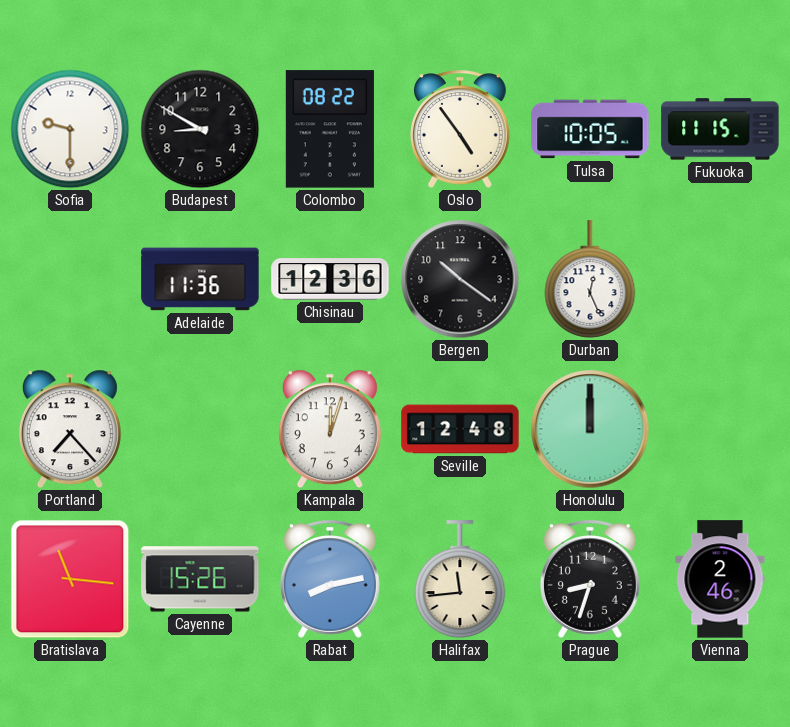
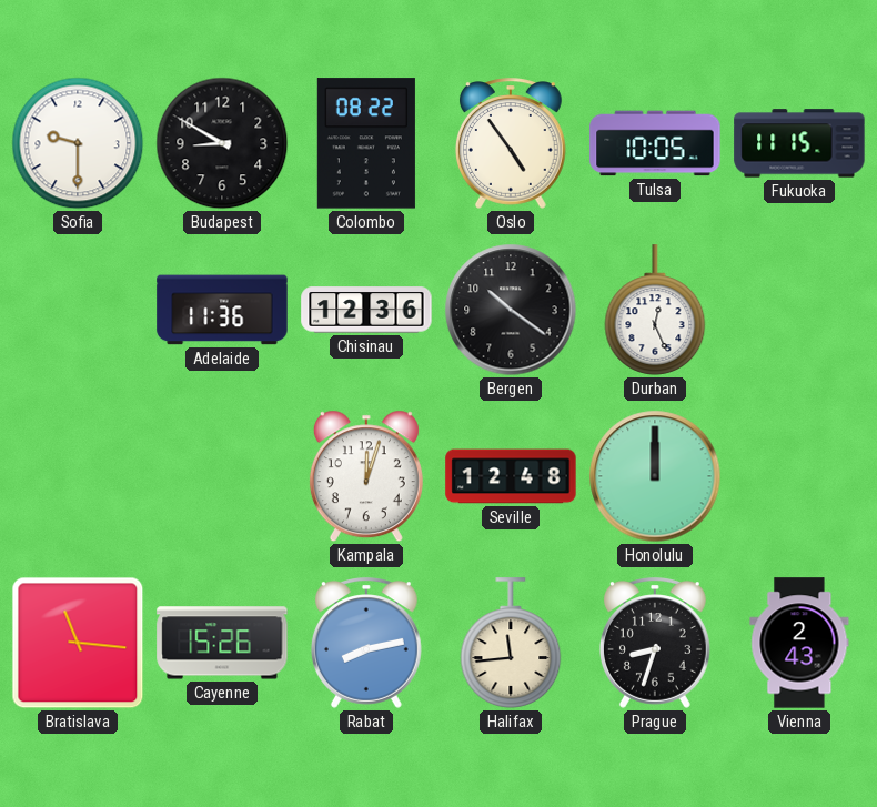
Portland: 7:23 -> none
Vienna: 2:46 -> 2:43
